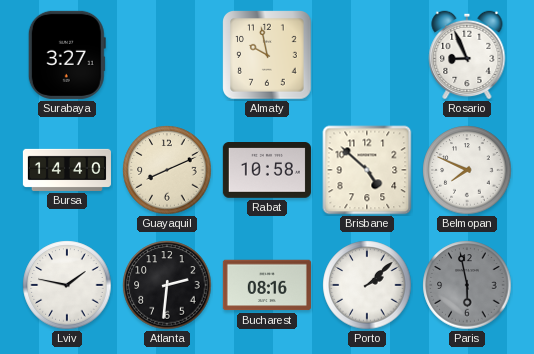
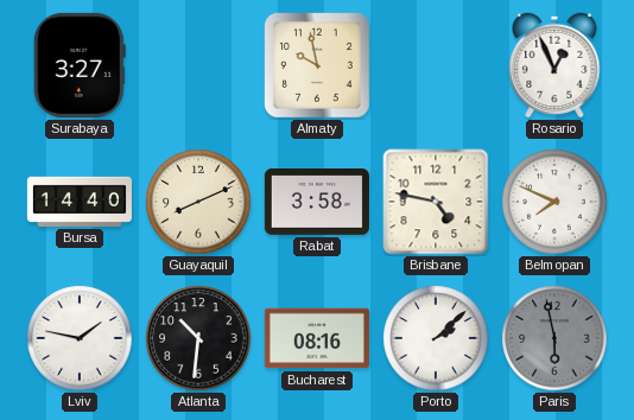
Rosario: 8:56 -> 12:56
Rabat: 10:58 -> 3:58
Brisbane: 4:52 -> 4:47
Atlanta: 2:31 -> 10:31
